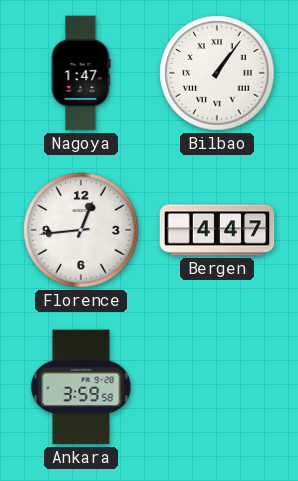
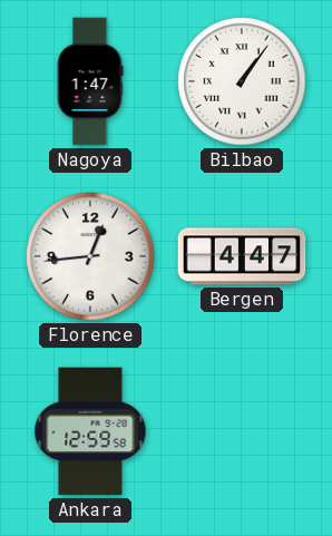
Ankara: 3:59 -> 12:59
